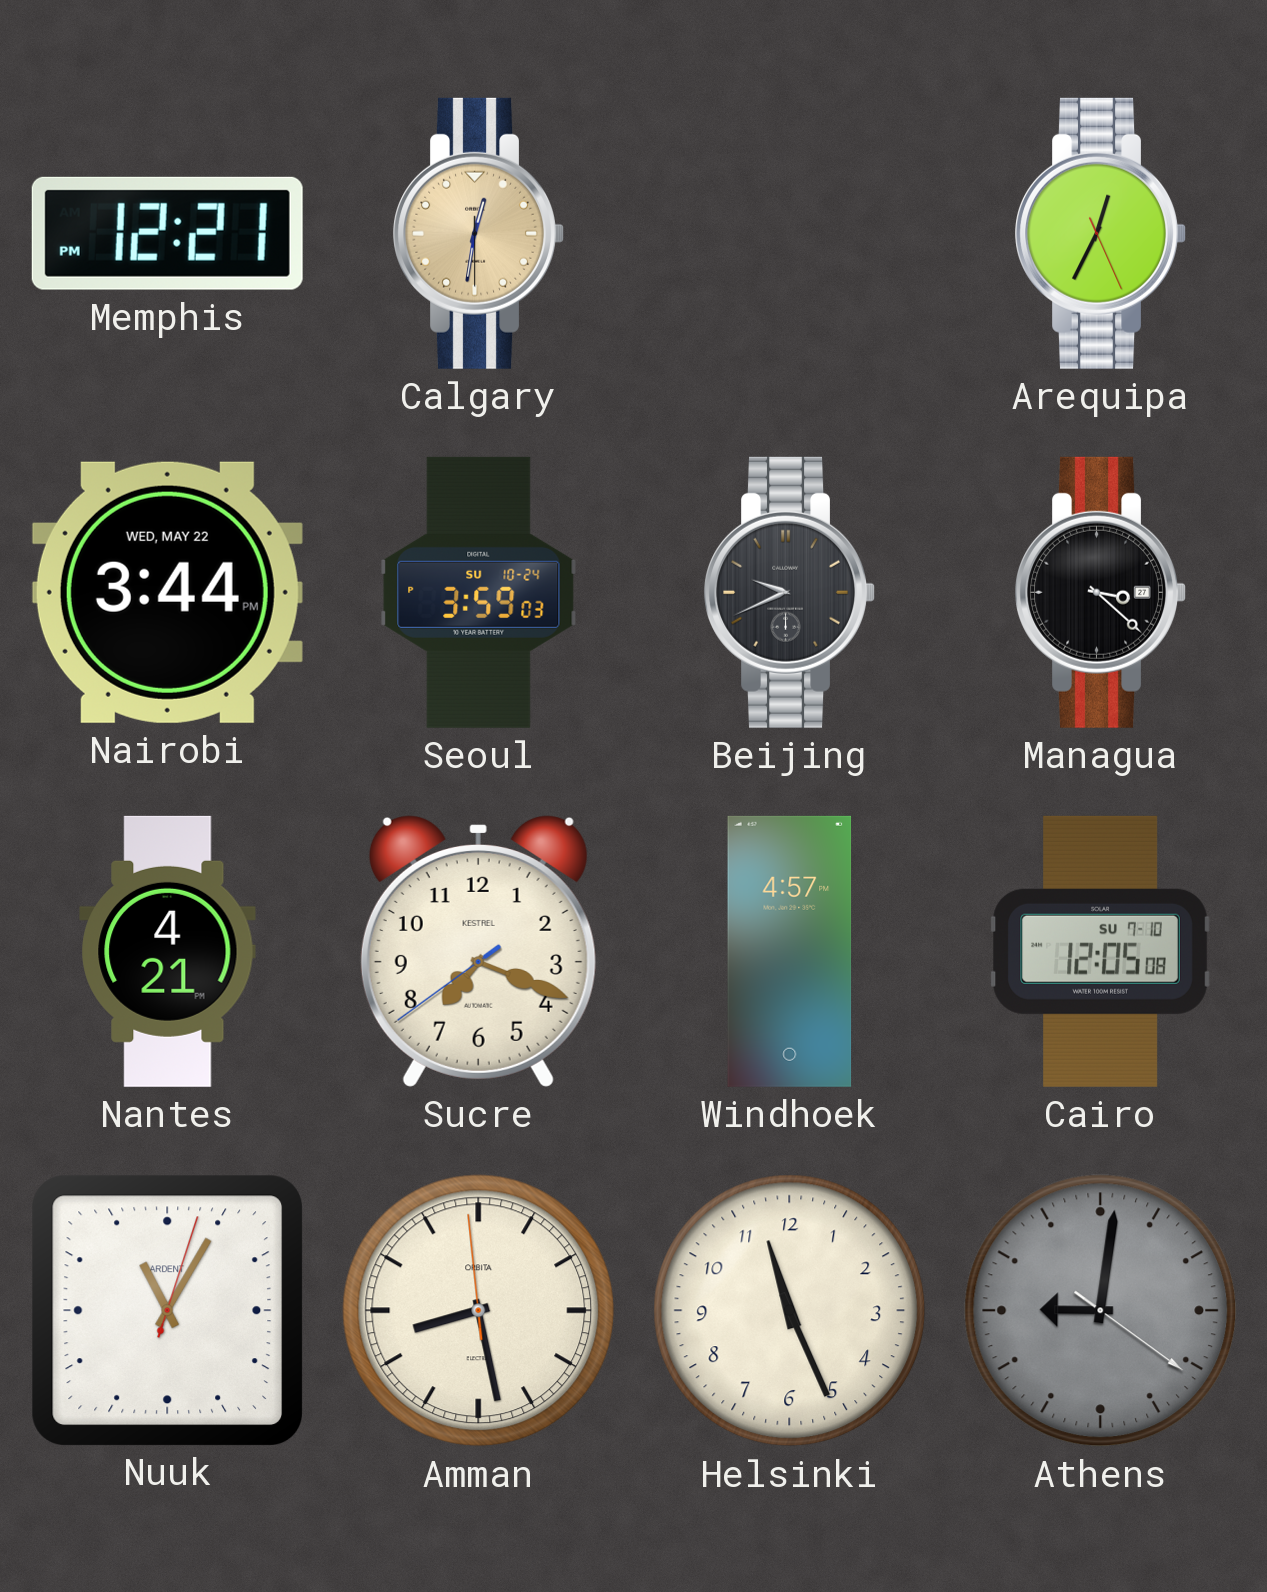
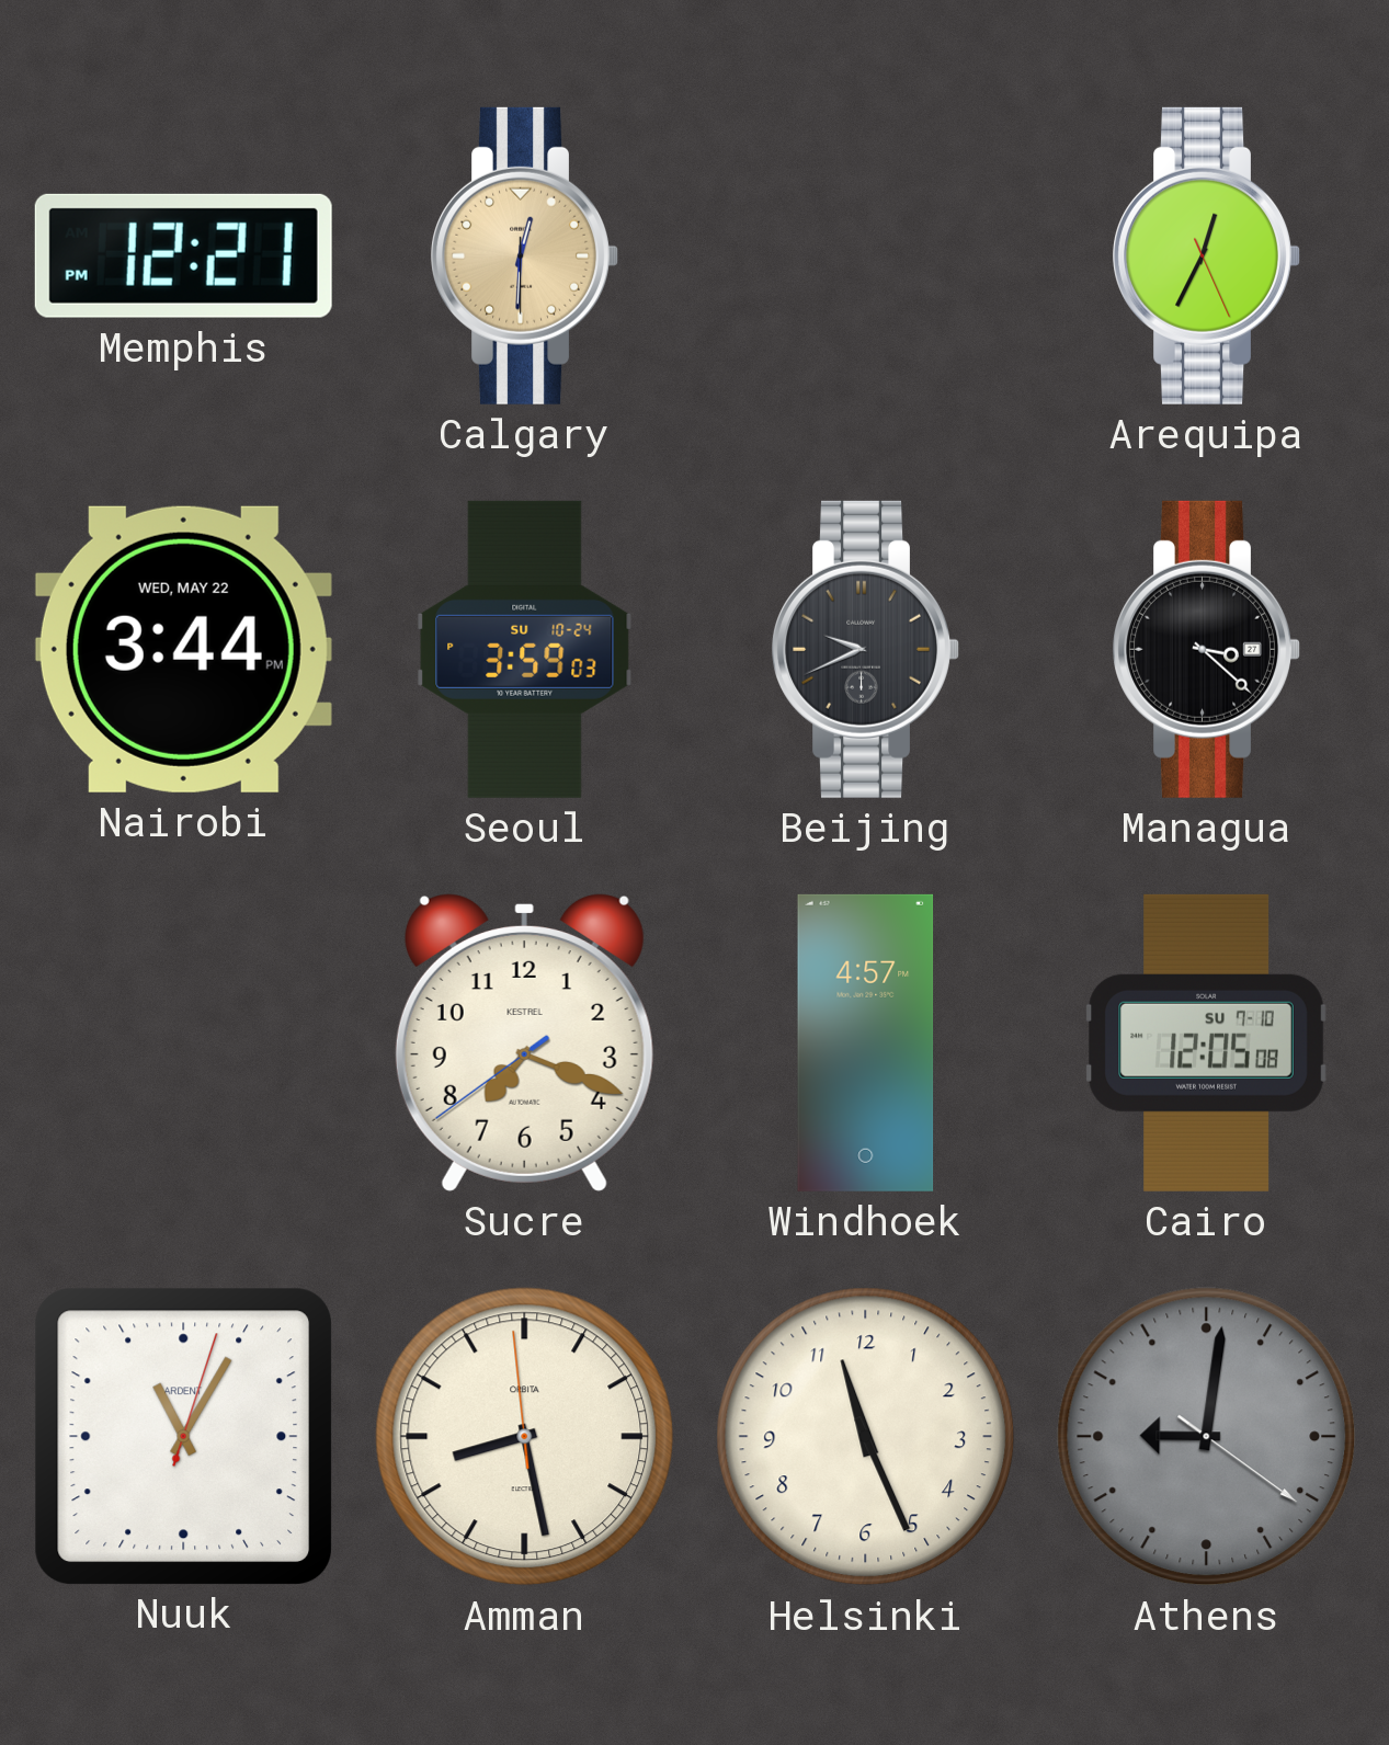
Calgary: 12:31 -> 12:30
Nantes: 4:21 -> none
